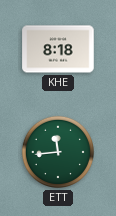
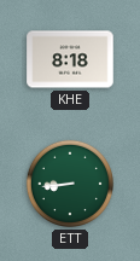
ETT: 11:44 -> 8:44
